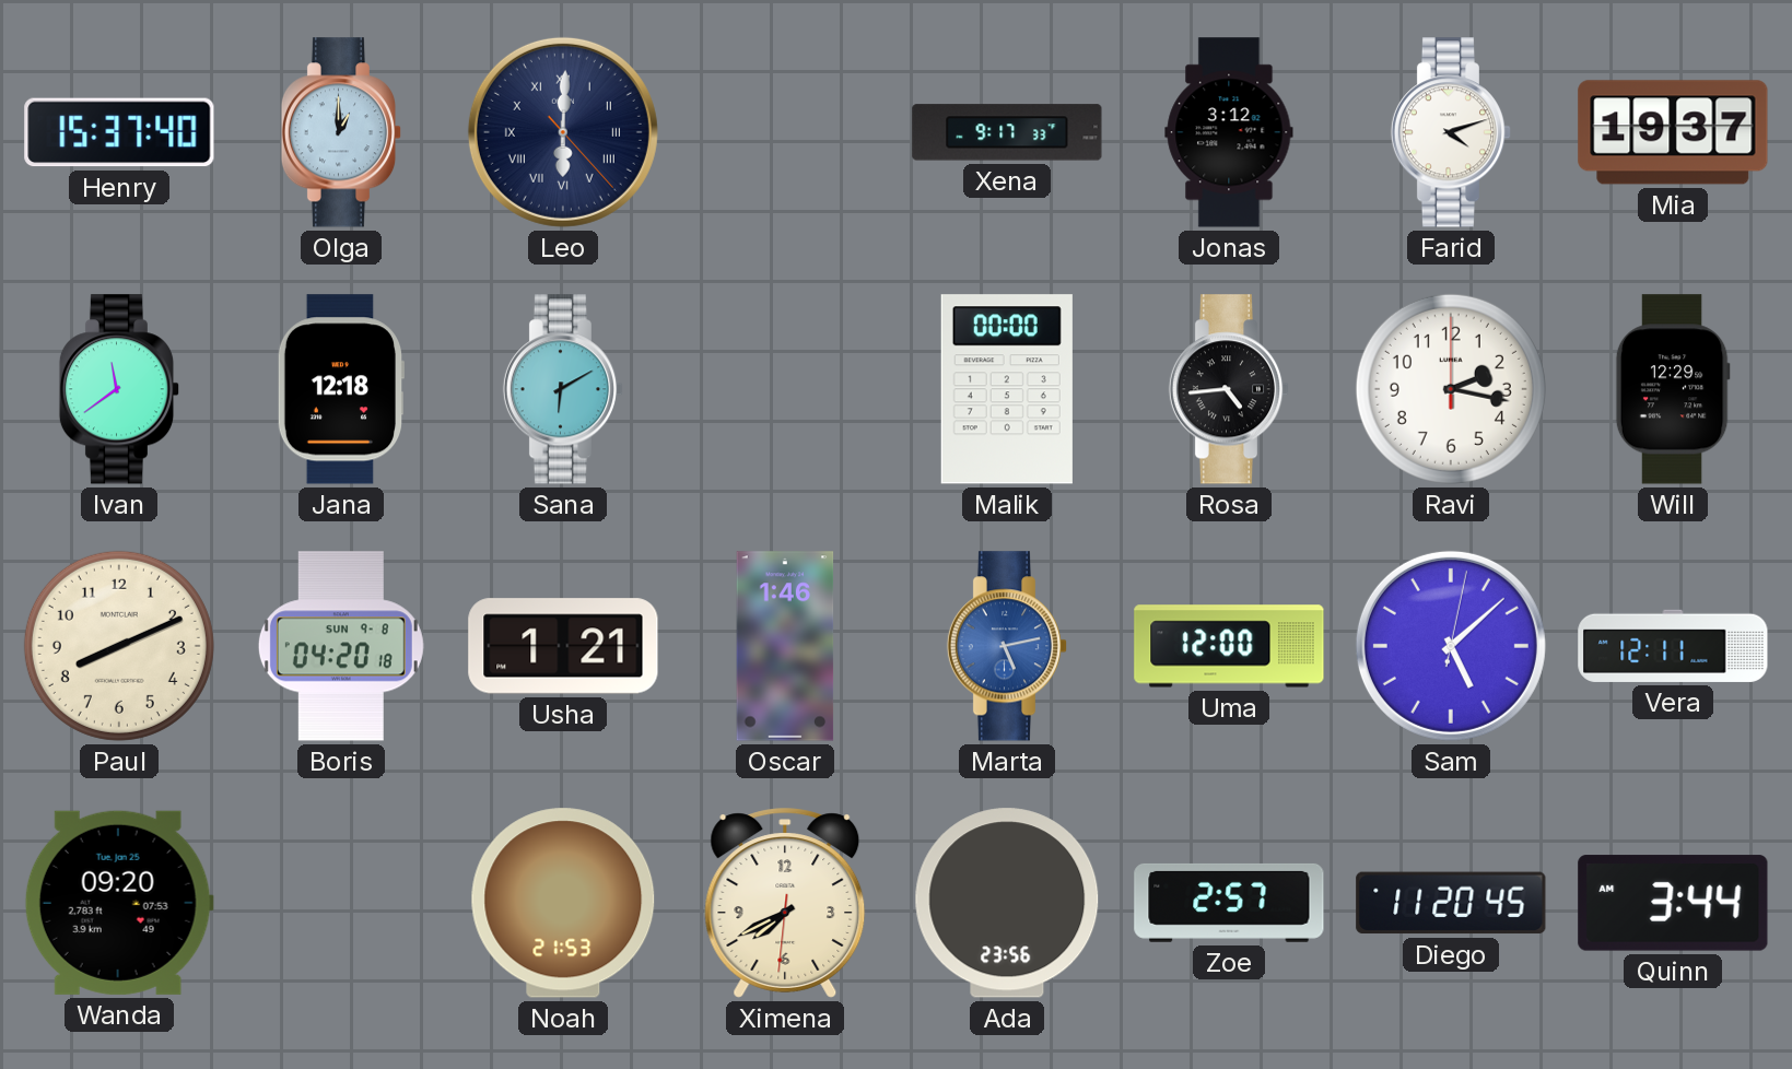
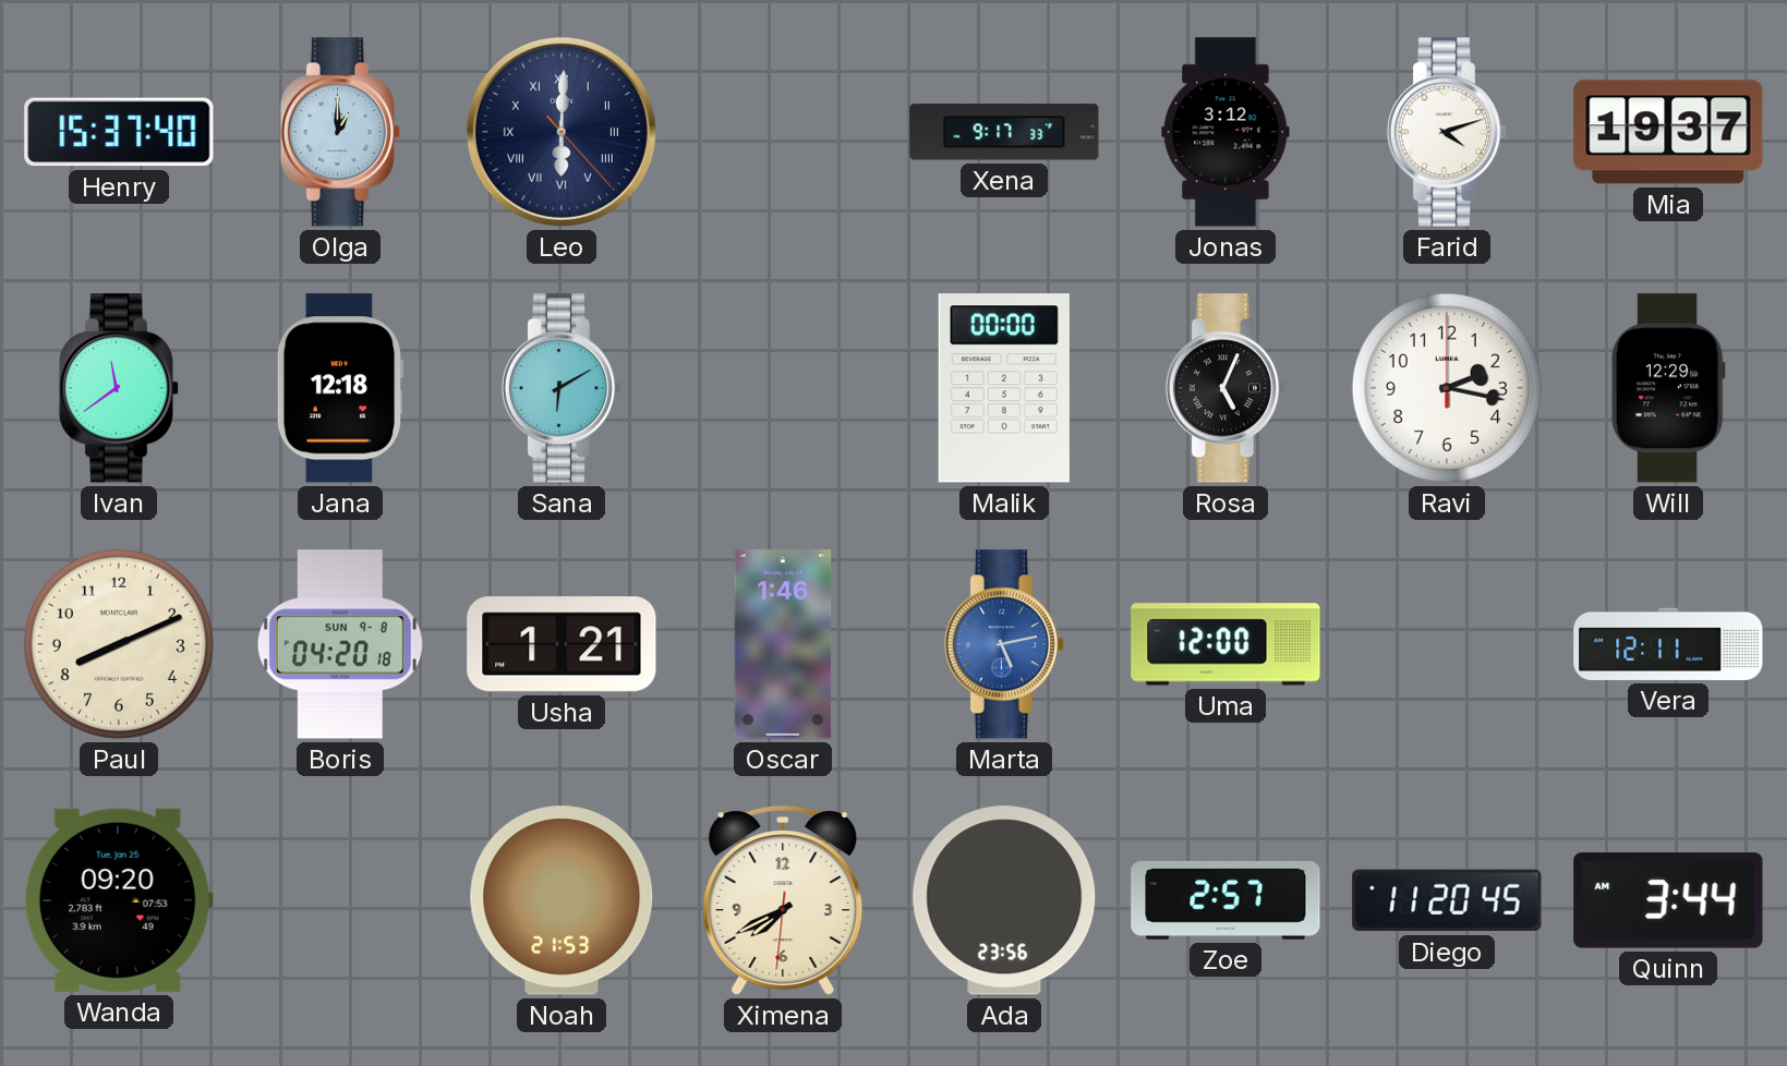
Rosa: 4:44 -> 5:04
Sam: 5:08 -> none
